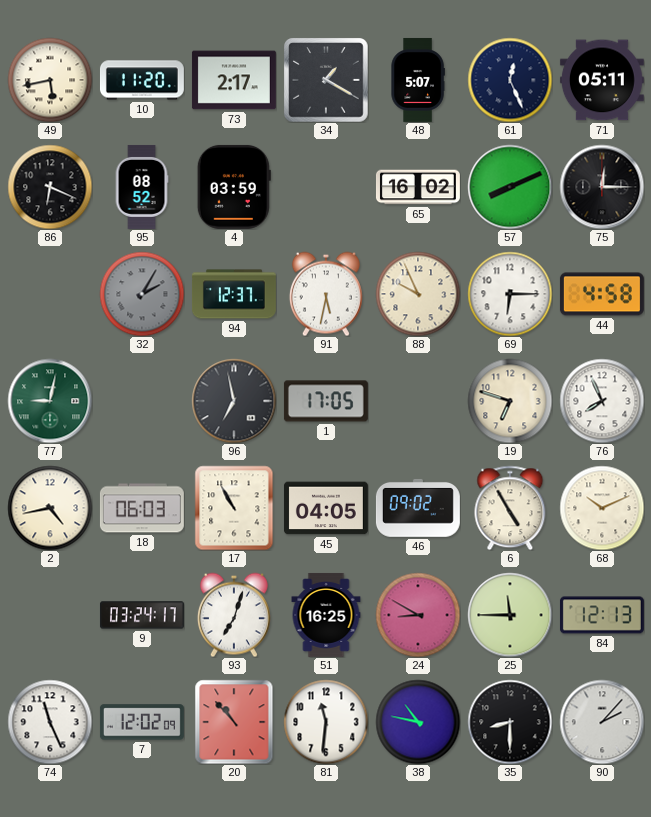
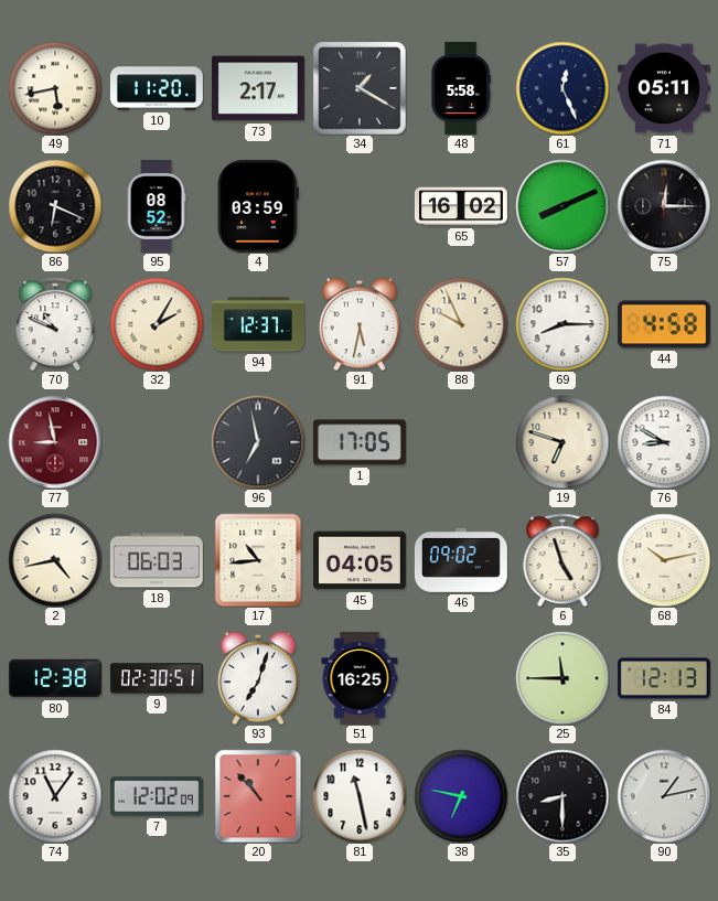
48: 5:07 -> 5:58
70: none -> 10:49
32 dial: grey -> cream
69: 6:15 -> 8:15
77: 9:02 -> 8:58
77 dial: green -> burgundy
76: 7:56 -> 8:50
17: 10:55 -> 10:44
6: 4:55 -> 4:57
68: 10:11 -> 10:13
80: none -> 12:38
9: 03:24 -> 02:30
24: 8:50 -> none
74: 11:26 -> 11:06
81: 11:31 -> 11:28
38: 10:47 -> 6:47
90: 2:07 -> 1:13
